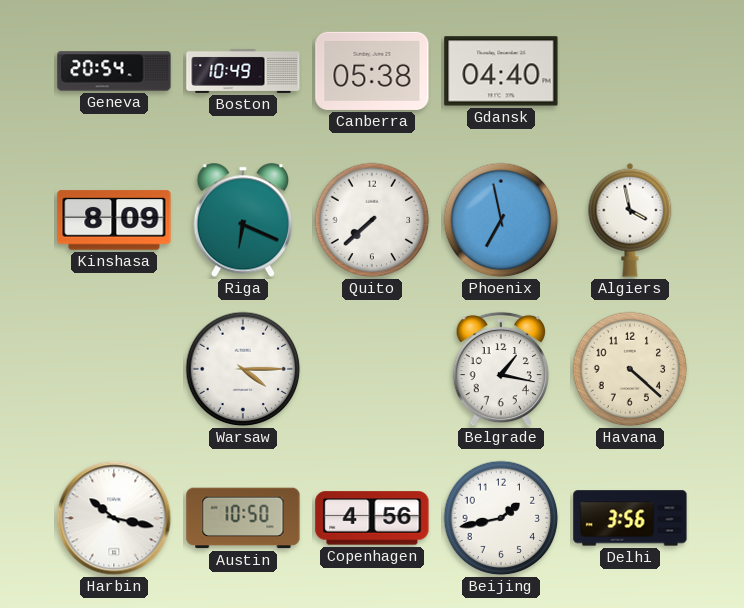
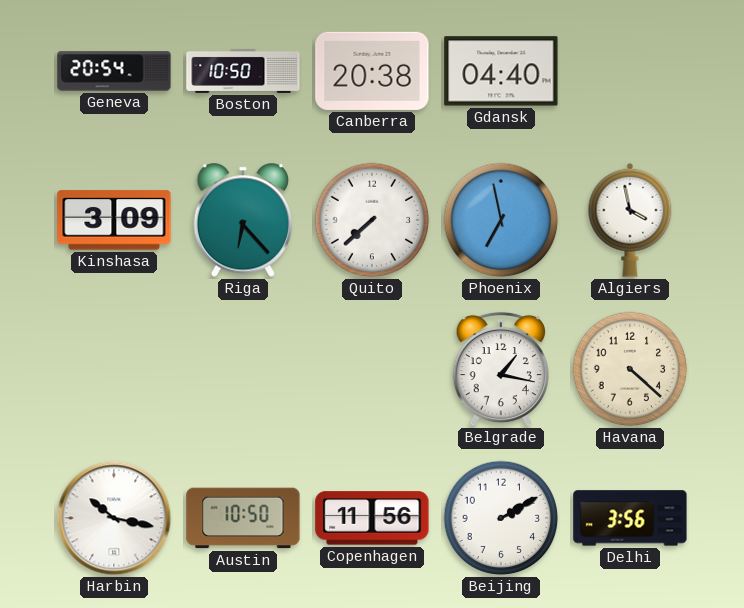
Boston: 10:49 -> 10:50
Canberra: 05:38 -> 20:38
Kinshasa: 8:09 -> 3:09
Riga: 6:19 -> 6:23
Warsaw: 4:15 -> none
Copenhagen: 4:56 -> 11:56
Beijing: 1:43 -> 2:10
